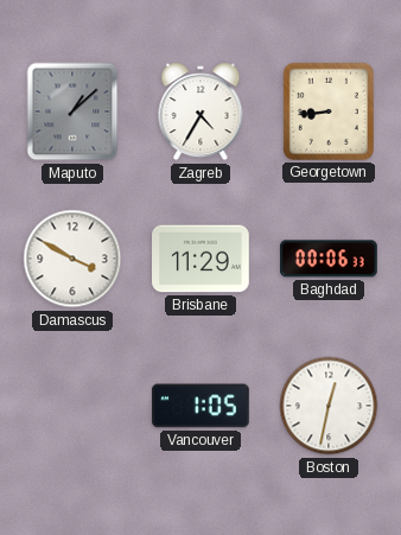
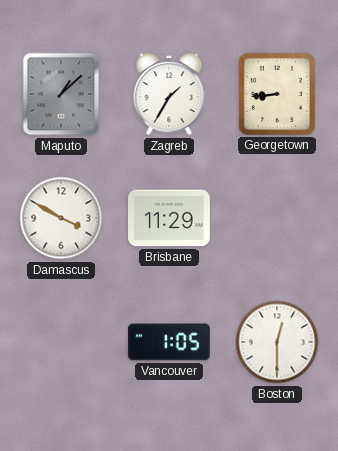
Zagreb: 4:35 -> 1:35
Baghdad: 00:06 -> none
Boston: 12:32 -> 12:30
